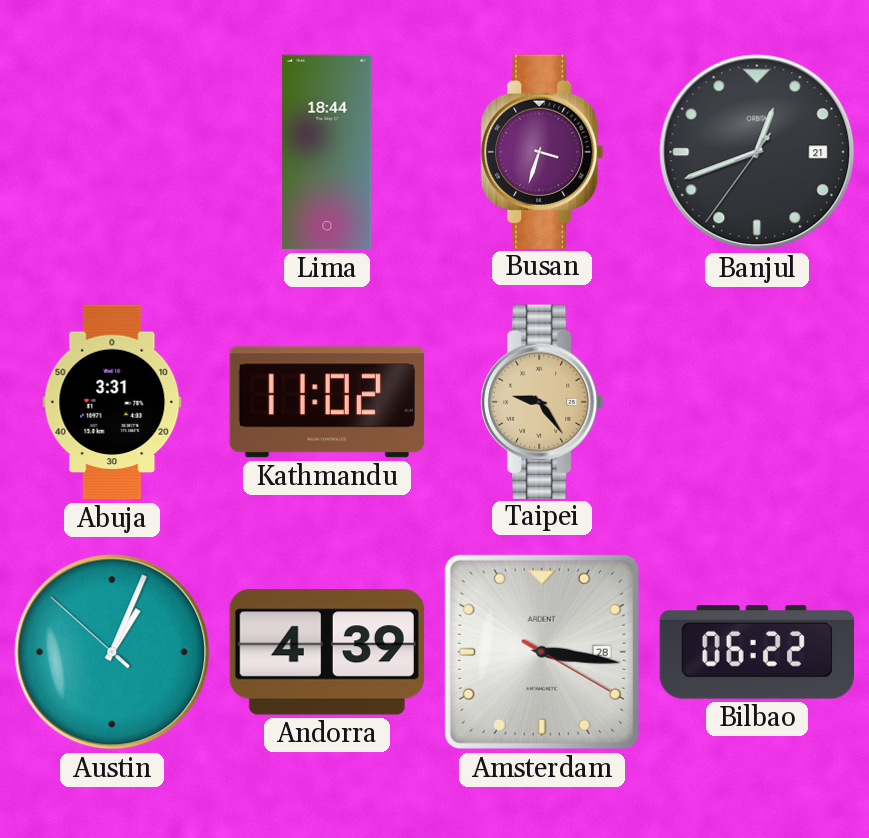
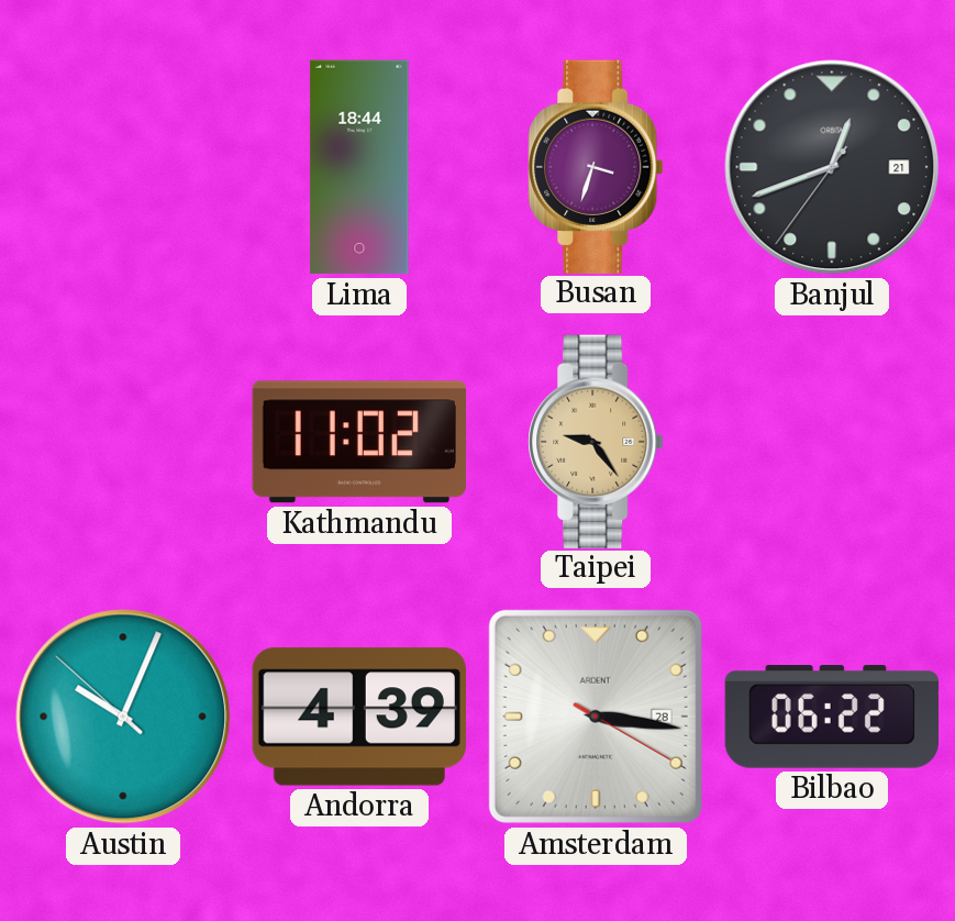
Abuja: 3:31 -> none
Austin: 1:03 -> 10:03
